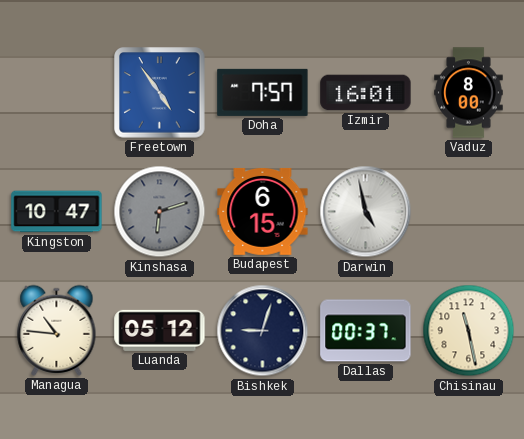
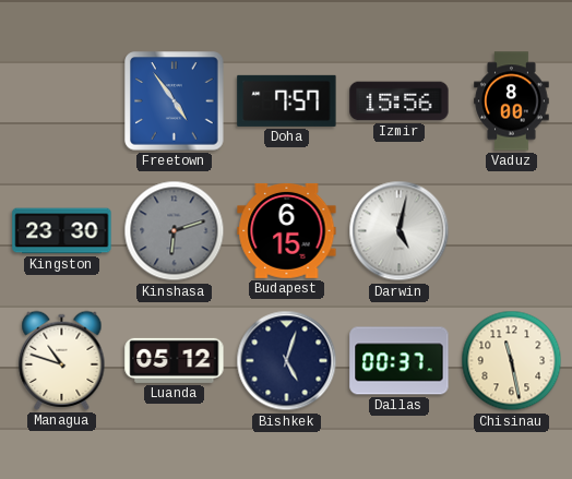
Izmir: 16:01 -> 15:56
Kingston: 10:47 -> 23:30
Darwin: 4:58 -> 5:02
Managua: 10:46 -> 10:48
Bishkek: 9:03 -> 5:03
